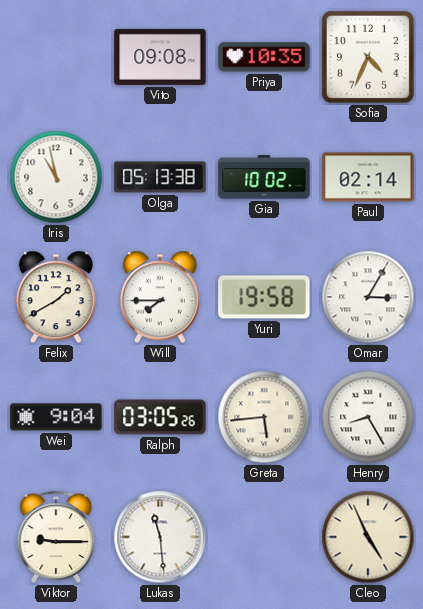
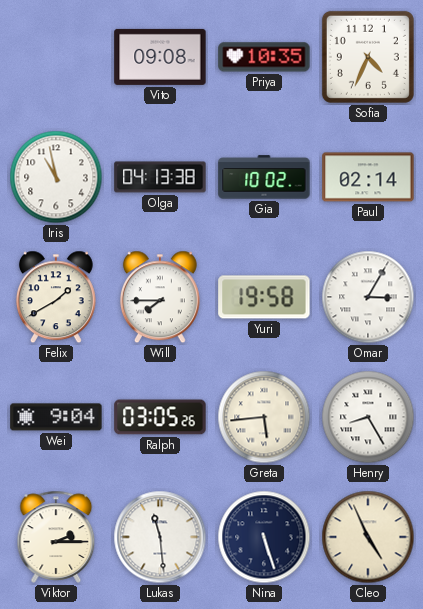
Olga: 05:13 -> 04:13
Viktor: 9:15 -> 2:15
Nina: none -> 5:27
